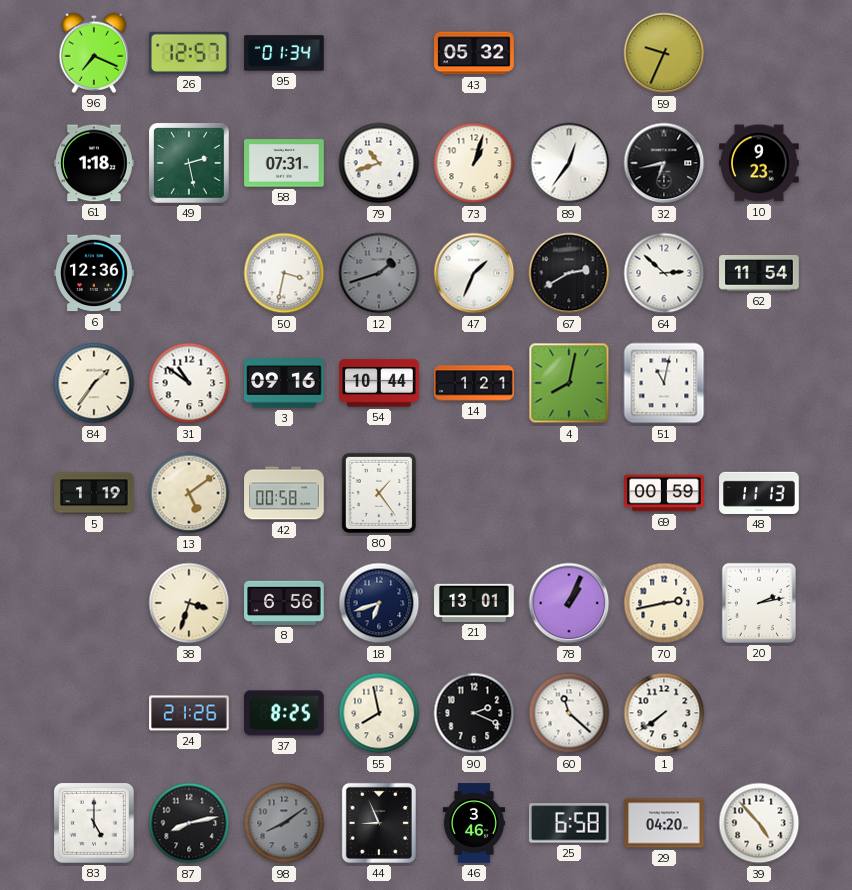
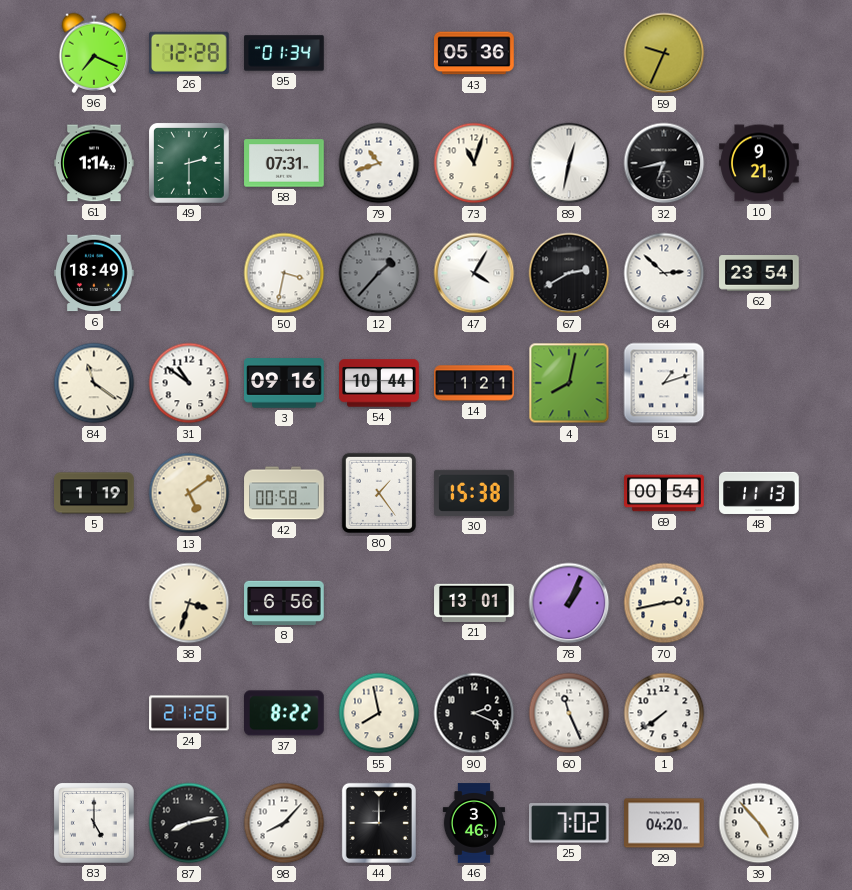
26: 12:57 -> 12:28
43: 05:32 -> 05:36
61: 1:18 -> 1:14
49: 2:28 -> 2:30
73: 1:03 -> 11:03
89: 12:36 -> 12:32
10: 9:23 -> 9:21
6: 12:36 -> 18:49
12: 1:42 -> 1:37
47: 1:34 -> 4:05
62: 11:54 -> 23:54
84: 1:36 -> 11:21
51: 11:02 -> 1:12
30: none -> 15:38
69: 00:59 -> 00:54
18: 6:42 -> none
20: 2:13 -> none
37: 8:25 -> 8:22
60: 11:22 -> 11:26
98: 8:09 -> 8:07
98 dial: grey -> white
44: 8:56 -> 9:00
25: 6:58 -> 7:02
